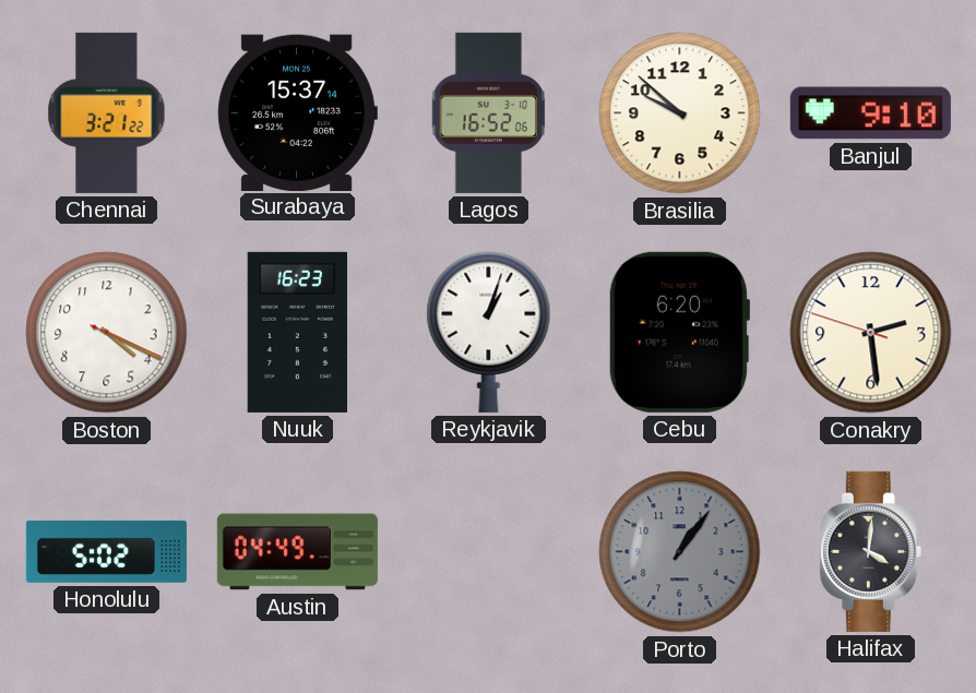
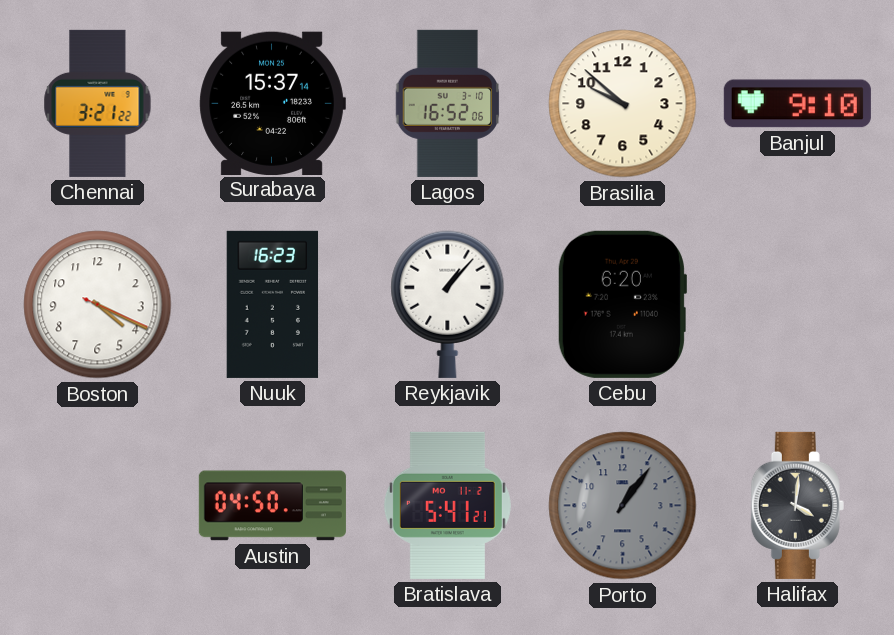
Reykjavik: 1:03 -> 1:07
Conakry: 2:28 -> none
Honolulu: 5:02 -> none
Austin: 04:49 -> 04:50
Bratislava: none -> 5:41
